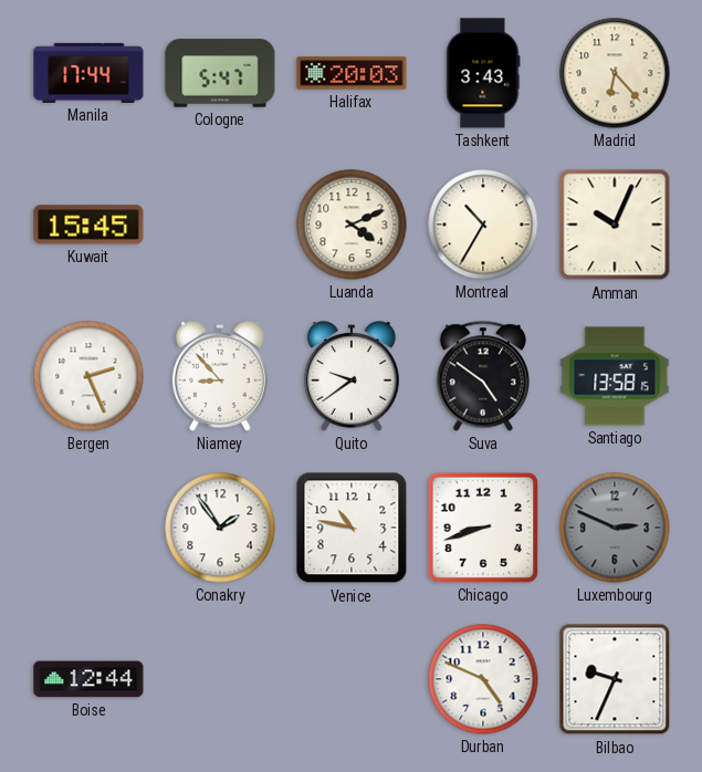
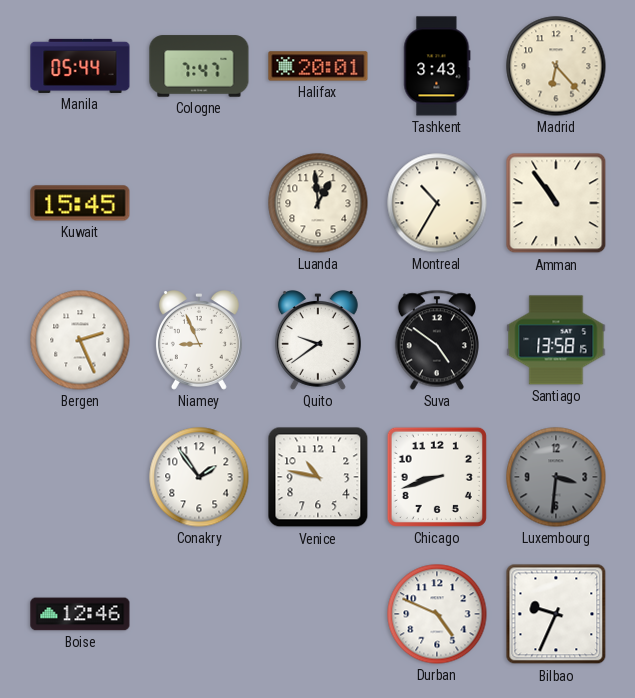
Manila: 17:44 -> 05:44
Cologne: 5:47 -> 7:47
Halifax: 20:03 -> 20:01
Luanda: 4:11 -> 12:59
Amman: 10:04 -> 10:54
Niamey: 8:53 -> 8:56
Luxembourg: 2:49 -> 3:31
Boise: 12:44 -> 12:46
